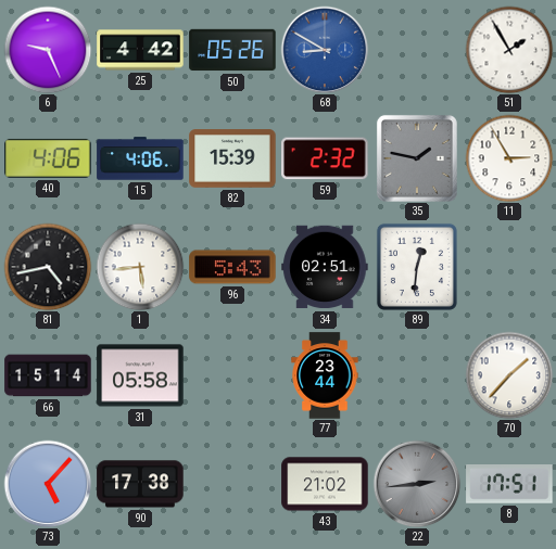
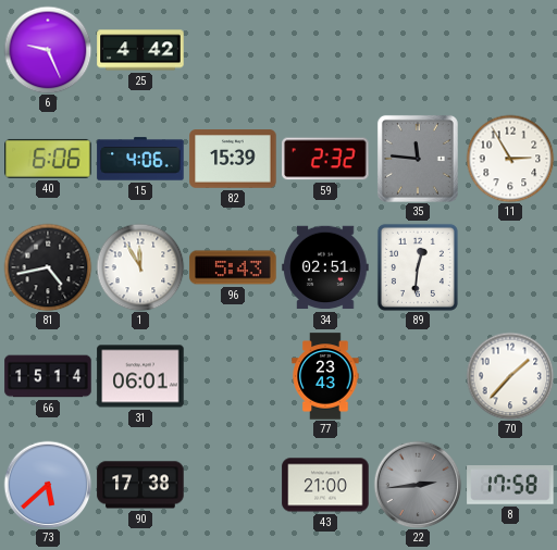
50: 05:26 -> none
68: 8:50 -> none
51: 1:55 -> none
40: 4:06 -> 6:06
35: 1:47 -> 11:46
1: 5:44 -> 11:55
31: 05:58 -> 06:01
77: 23:44 -> 23:43
73: 5:07 -> 5:38
43: 21:02 -> 21:00
8: 17:51 -> 17:58
